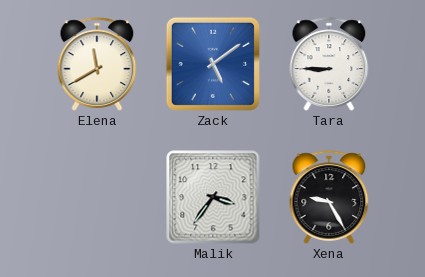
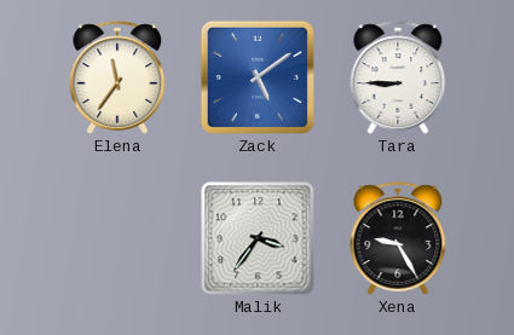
Elena: 11:40 -> 11:36
